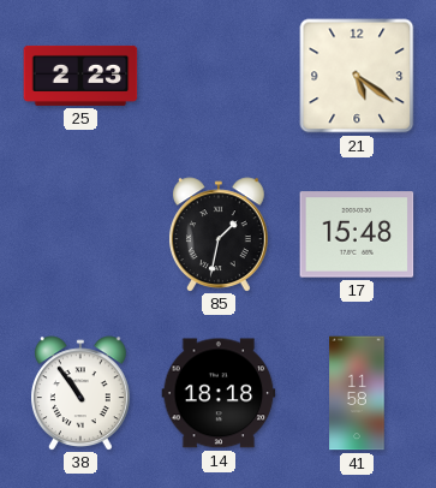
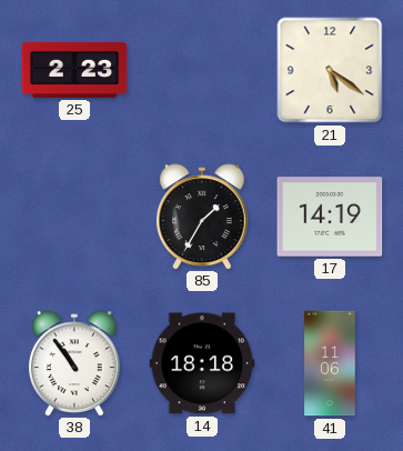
85: 1:32 -> 1:35
17: 15:48 -> 14:19
41: 11:58 -> 11:06
